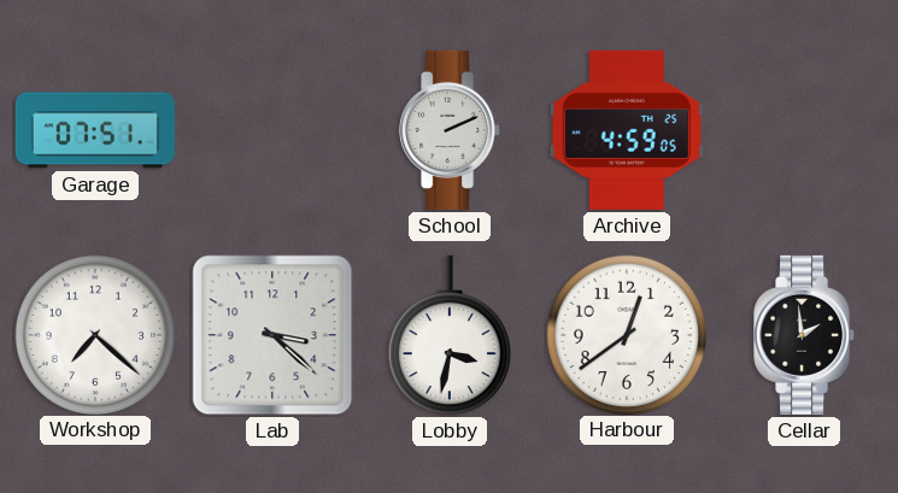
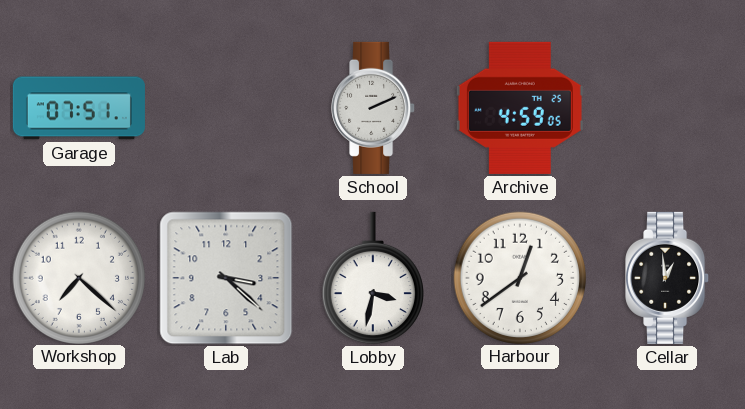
Cellar: 1:59 -> 12:59
